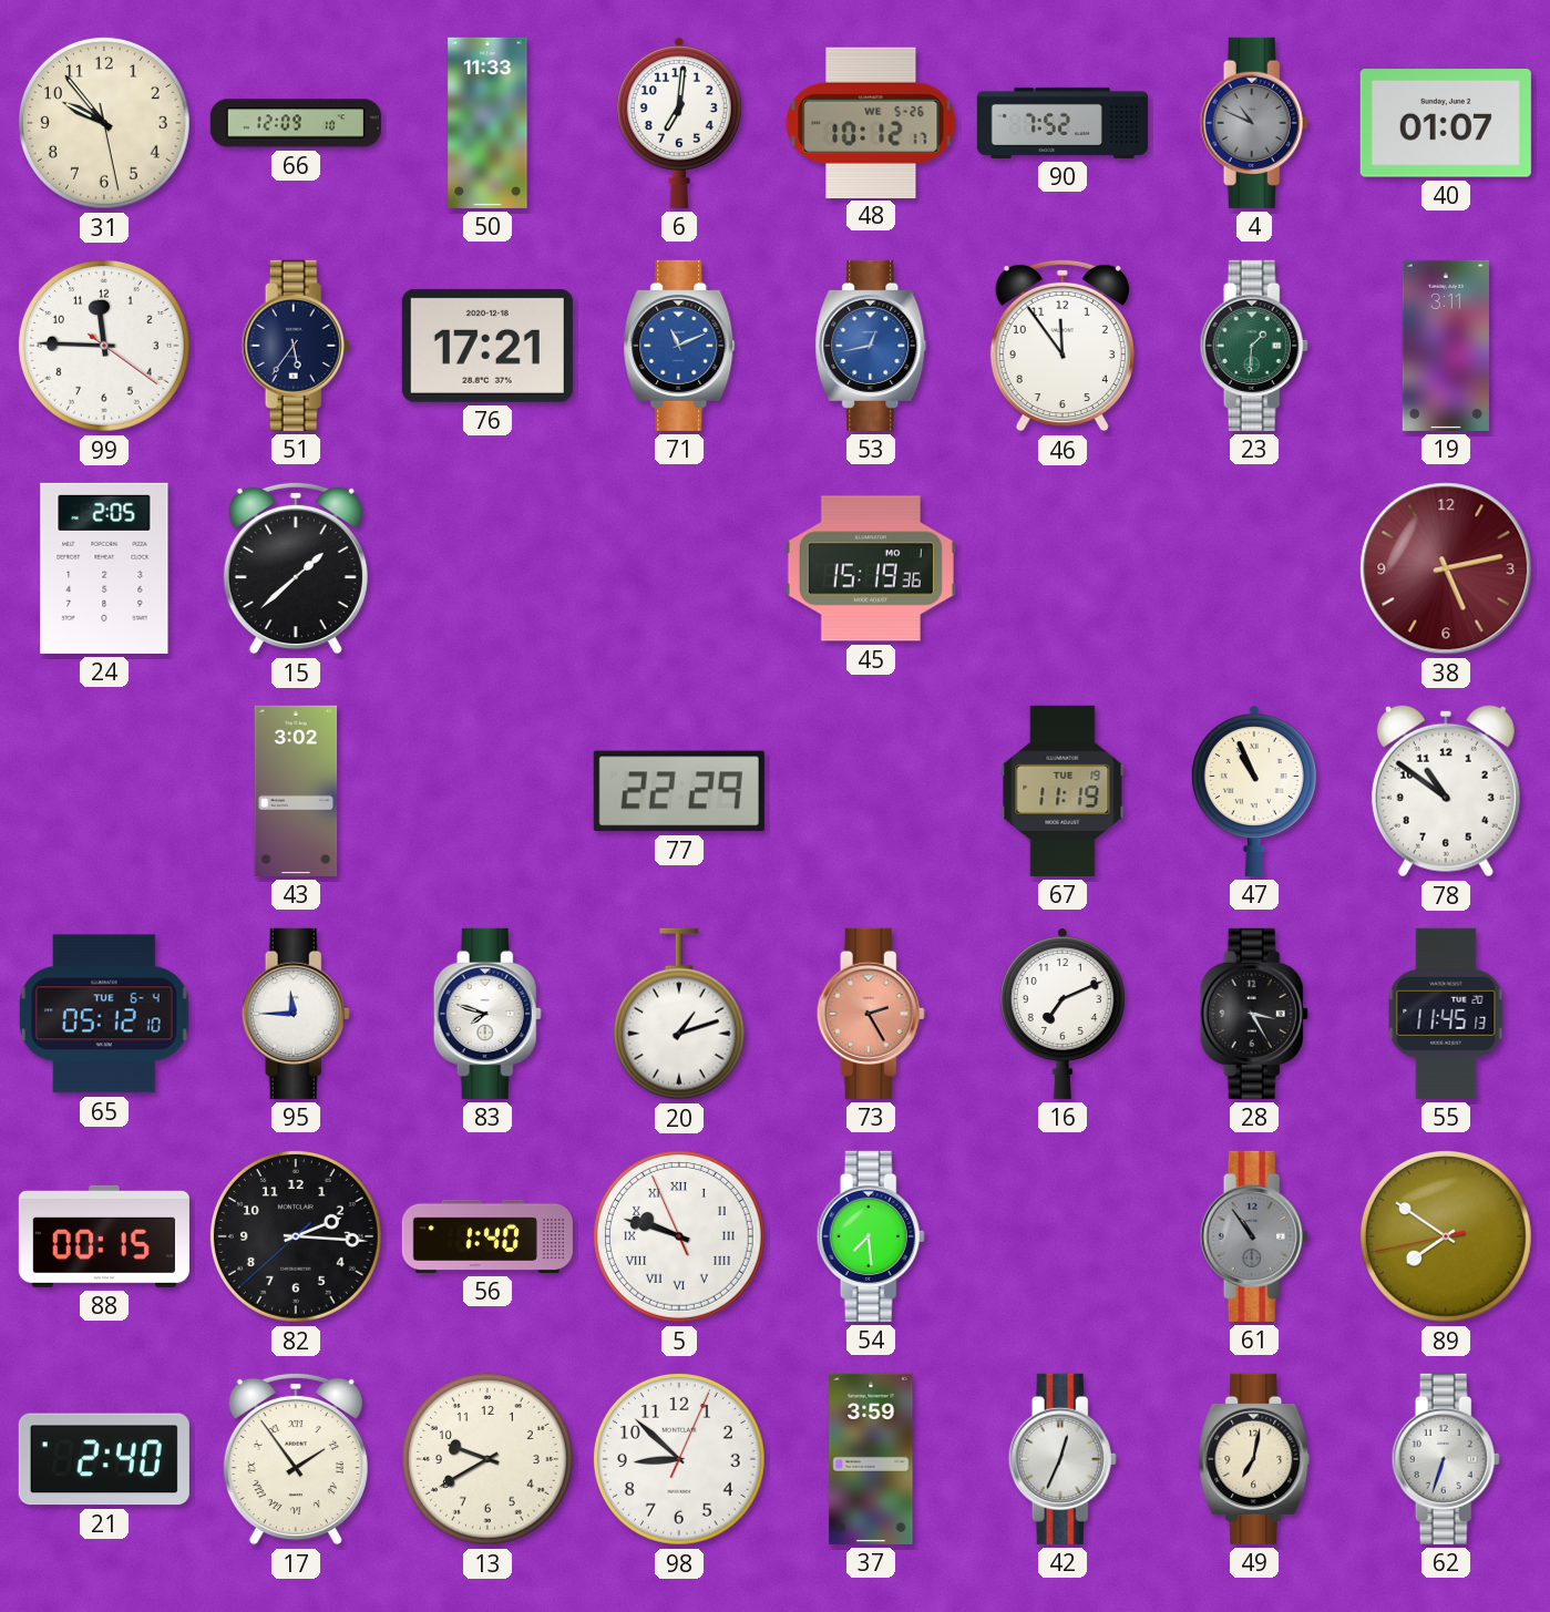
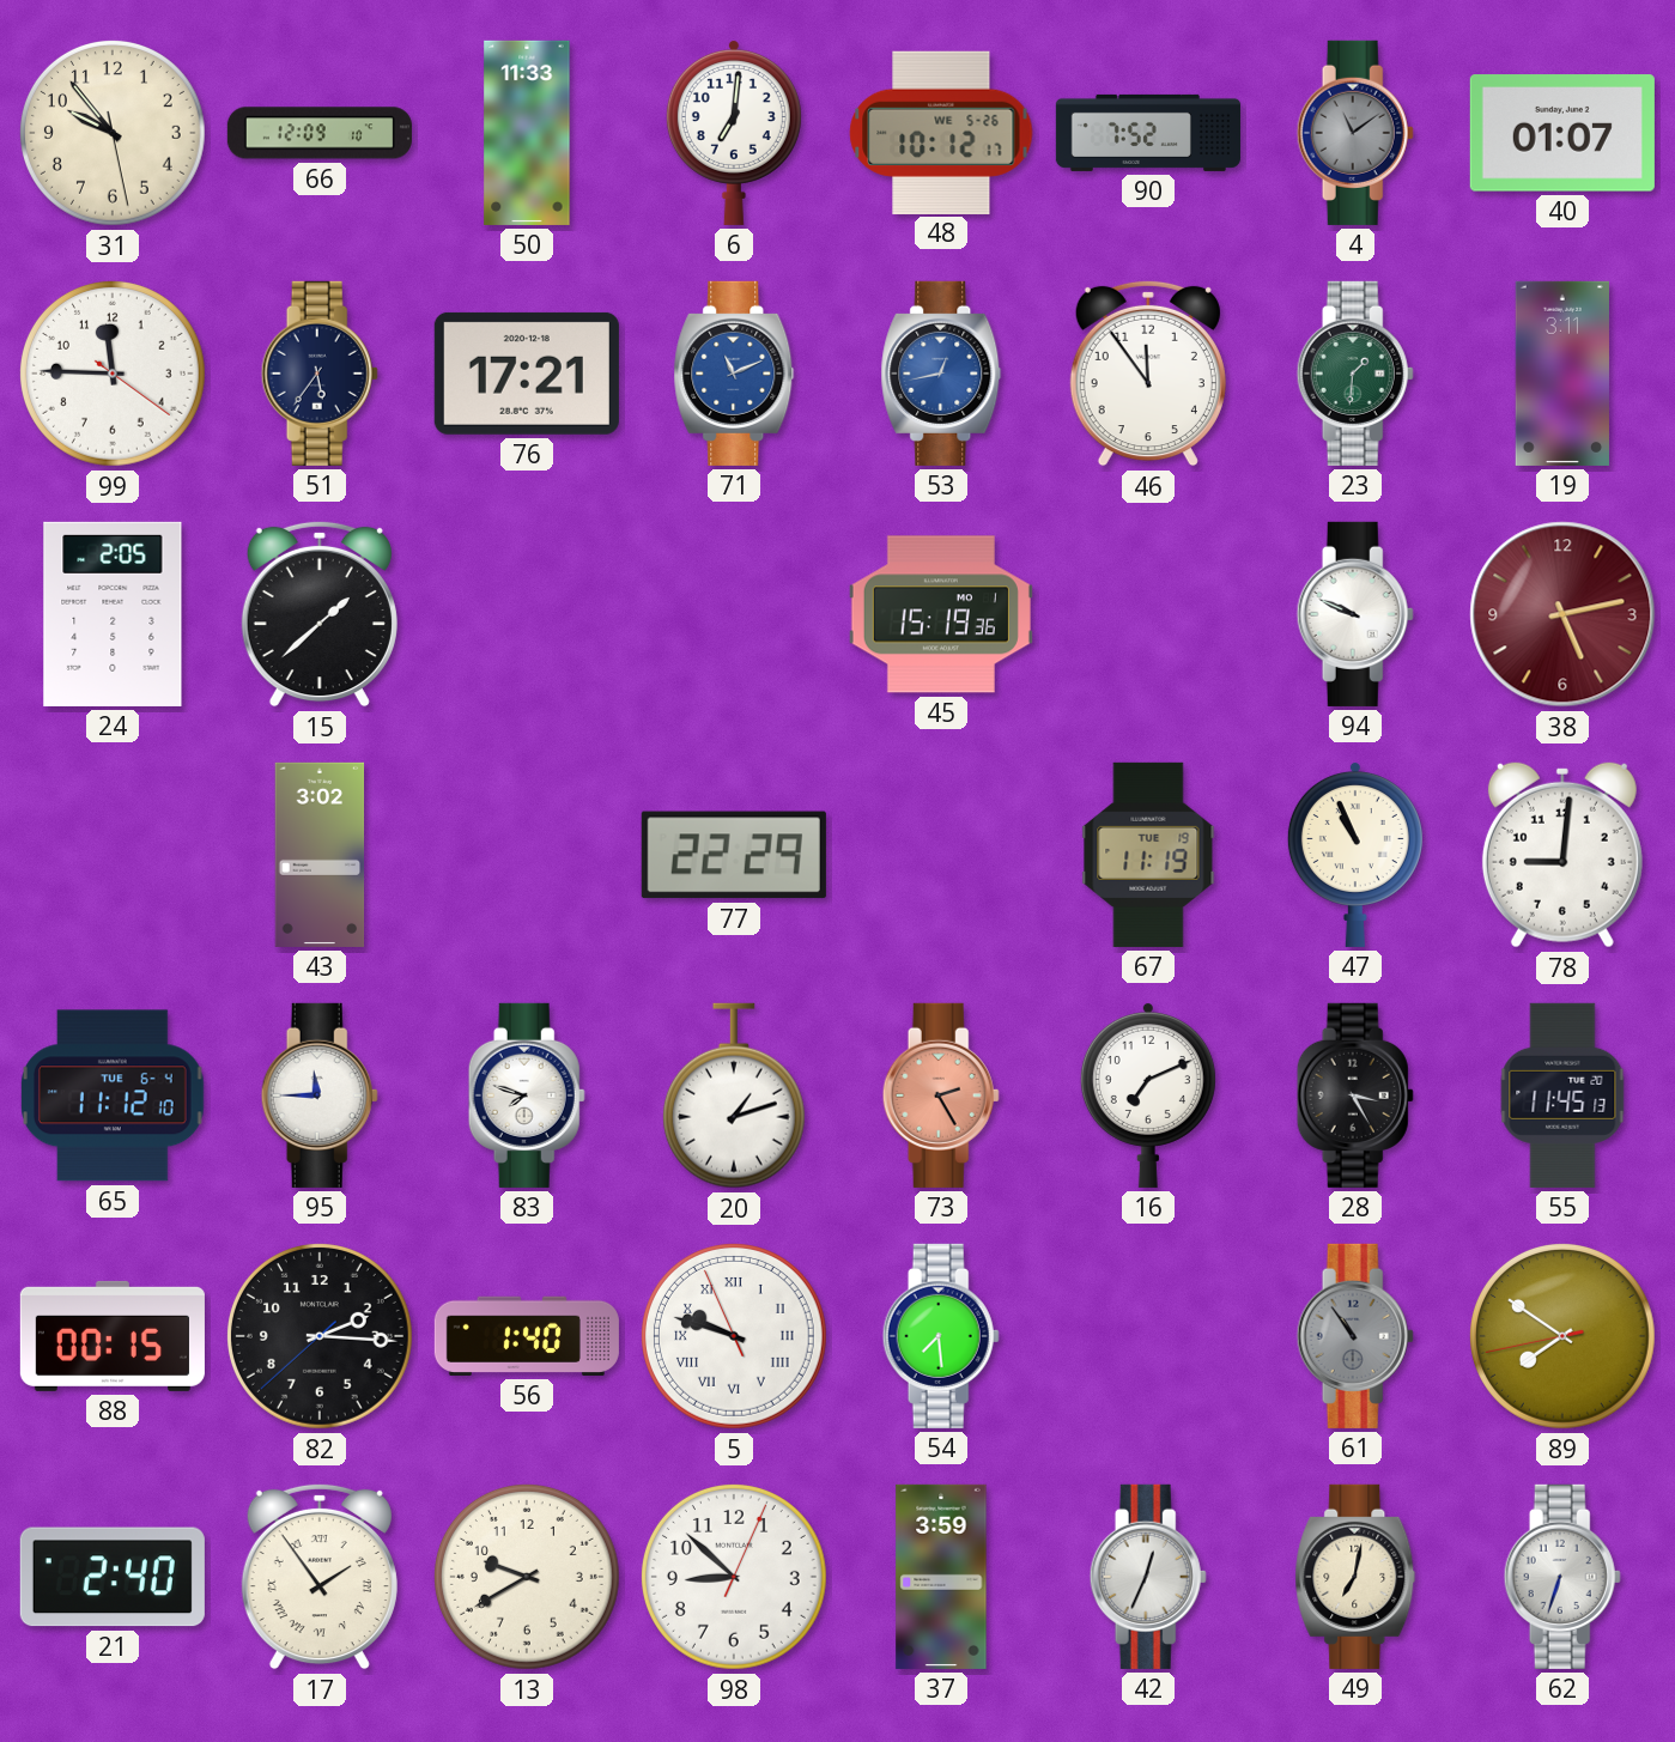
4: 10:49 -> 11:09
94: none -> 9:49
78: 10:51 -> 9:01
65: 05:12 -> 11:12
